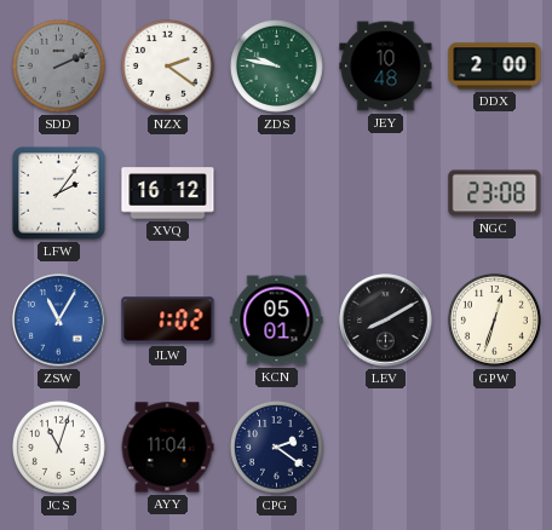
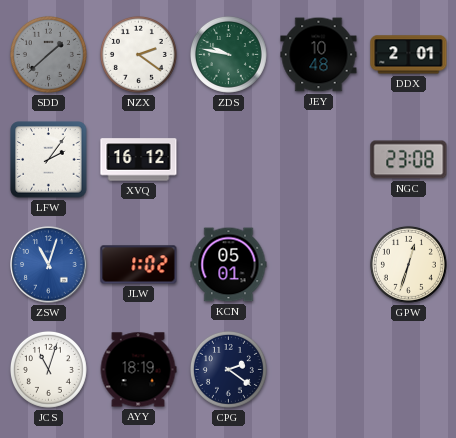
SDD: 2:11 -> 1:38
DDX: 2:00 -> 2:01
ZSW: 11:05 -> 11:03
LEV: 8:10 -> none
AYY: 11:04 -> 18:19
